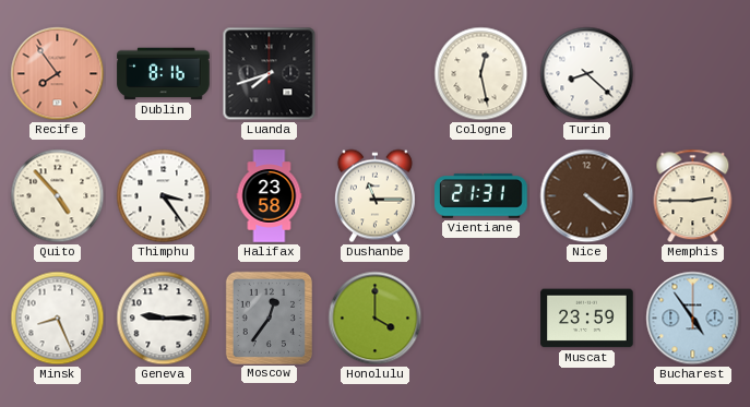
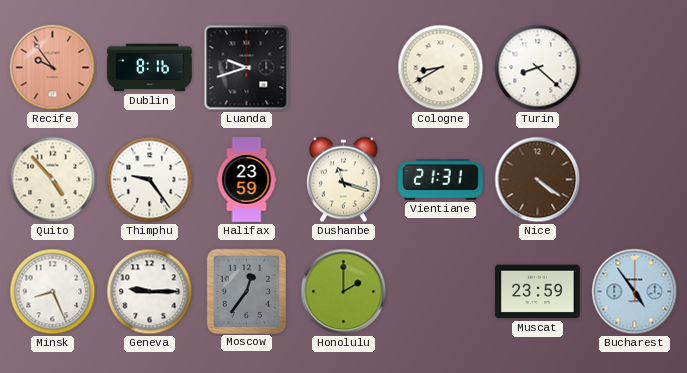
Recife: 7:54 -> 9:54
Luanda: 7:42 -> 9:42
Cologne: 12:28 -> 8:40
Thimphu: 3:24 -> 9:24
Halifax: 23:58 -> 23:59
Dushanbe: 11:15 -> 11:18
Memphis: 2:45 -> none
Honolulu: 4:00 -> 2:00
